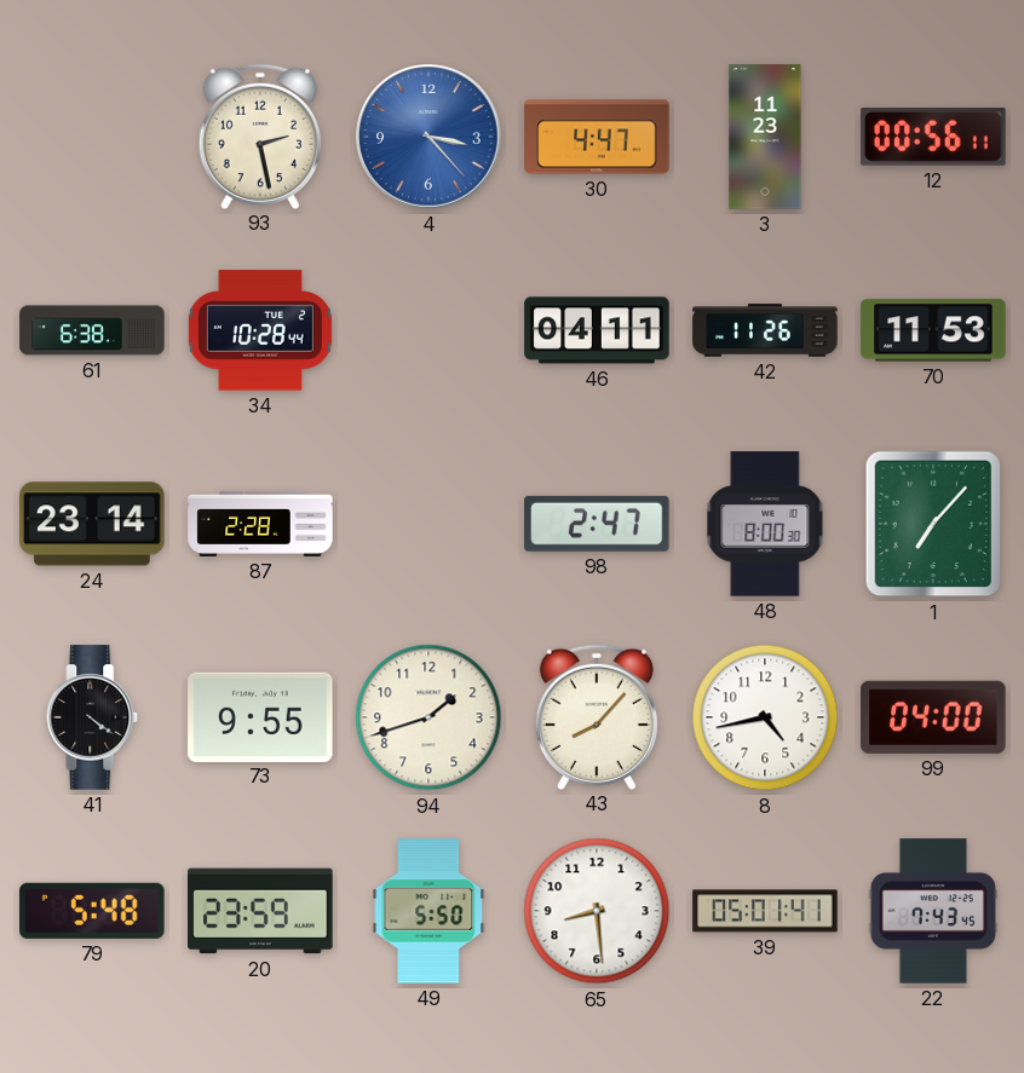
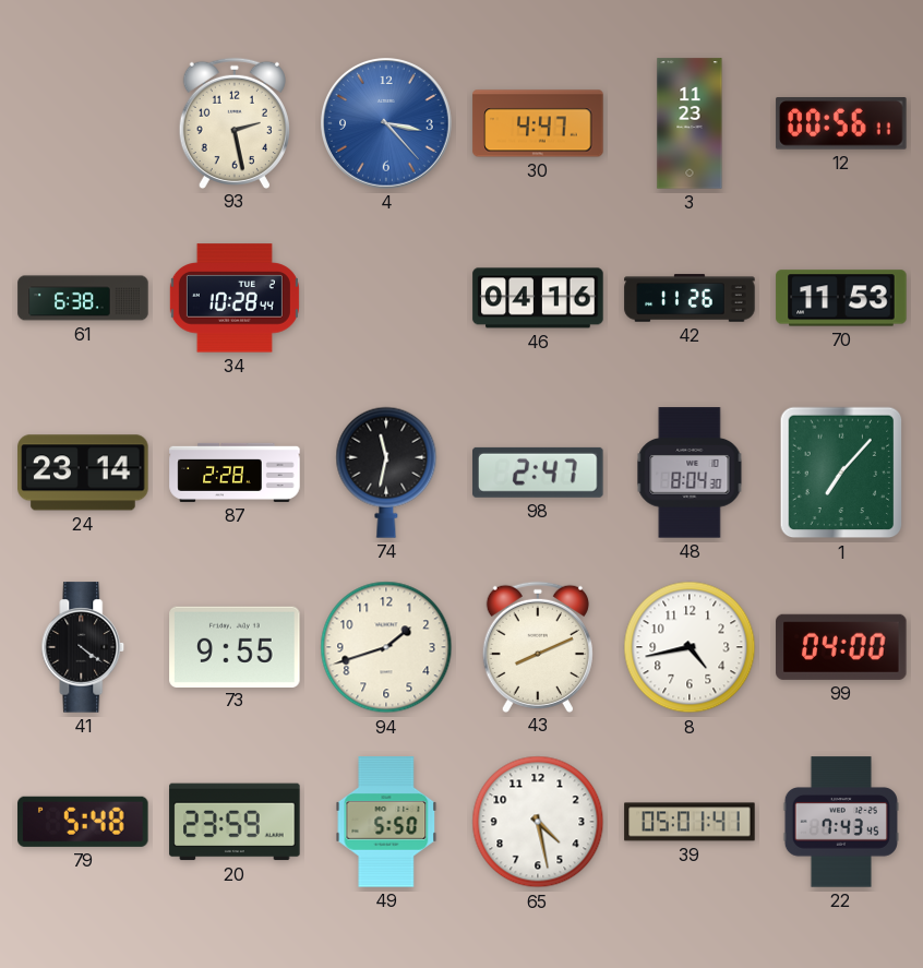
46: 04:11 -> 04:16
74: none -> 11:32
48: 8:00 -> 8:04
43: 8:07 -> 8:11
65: 8:29 -> 4:28
